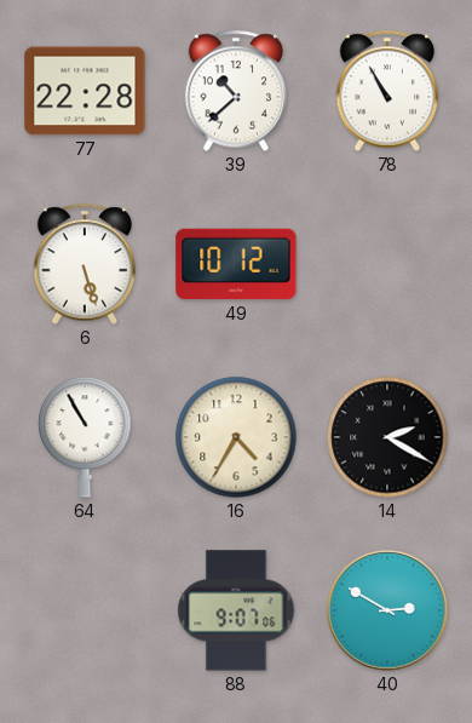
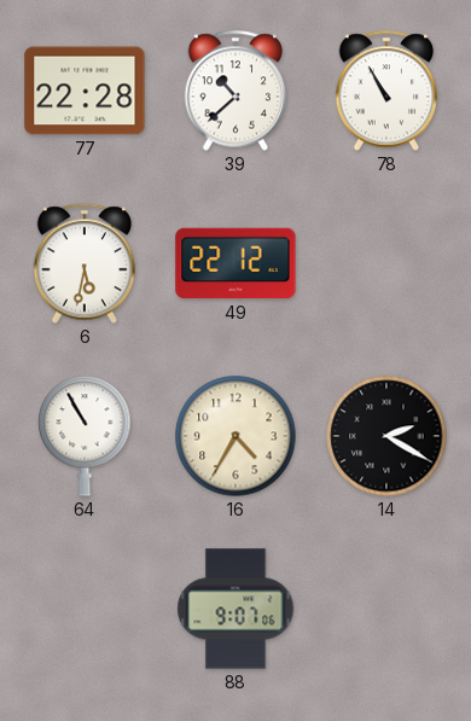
6: 5:27 -> 5:32
49: 10:12 -> 22:12
40: 2:50 -> none
